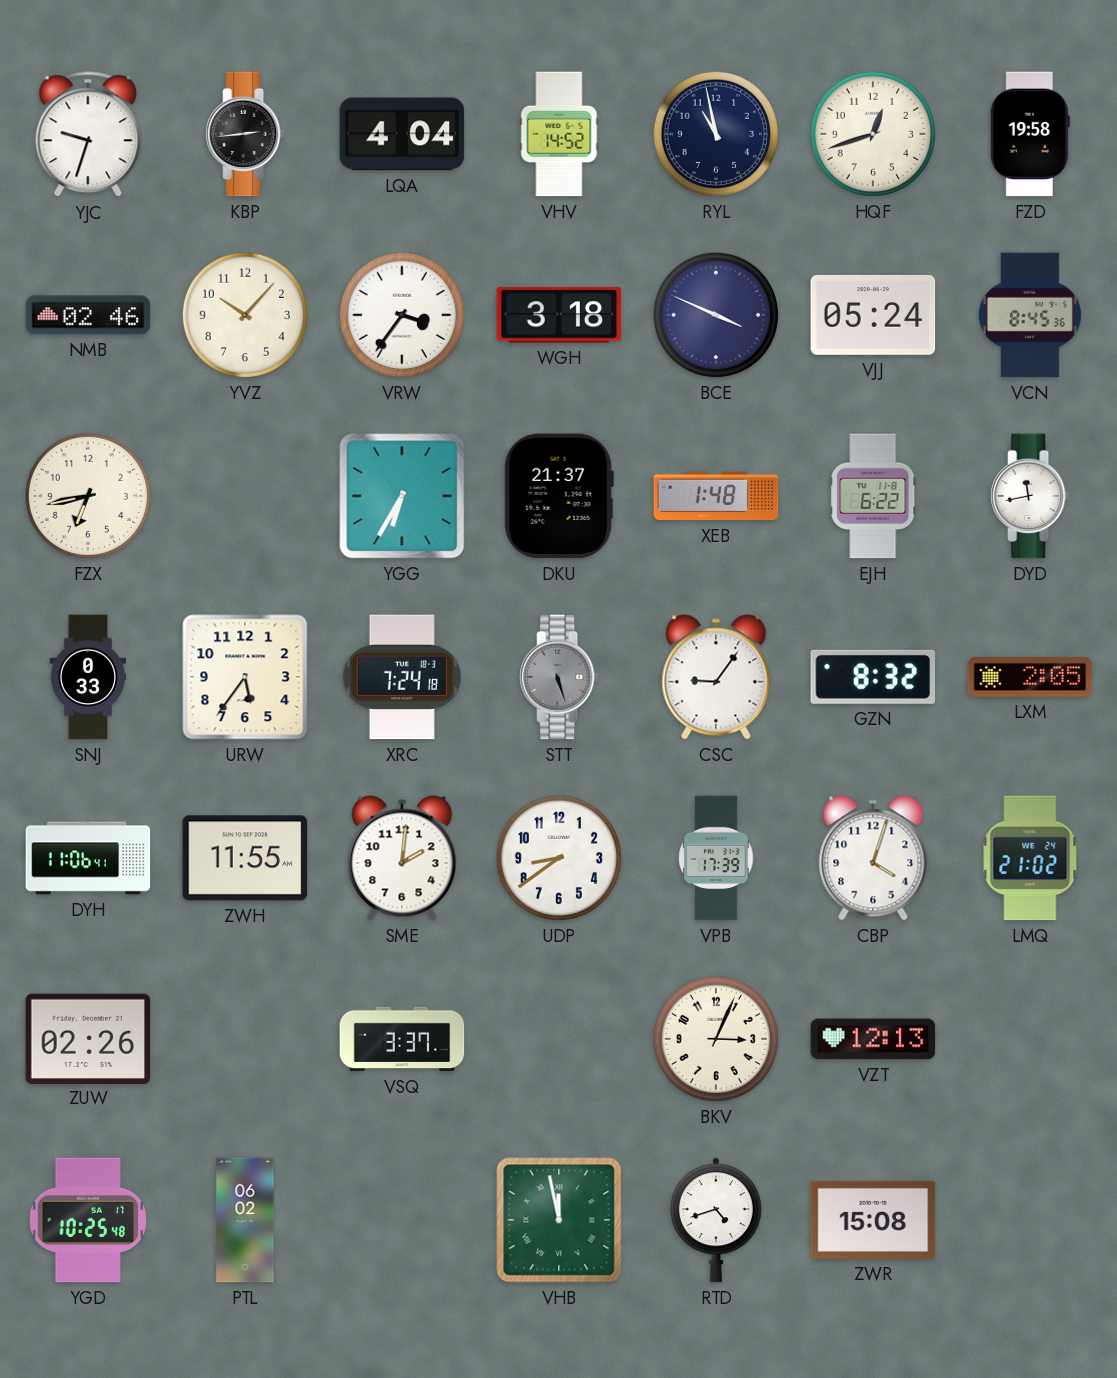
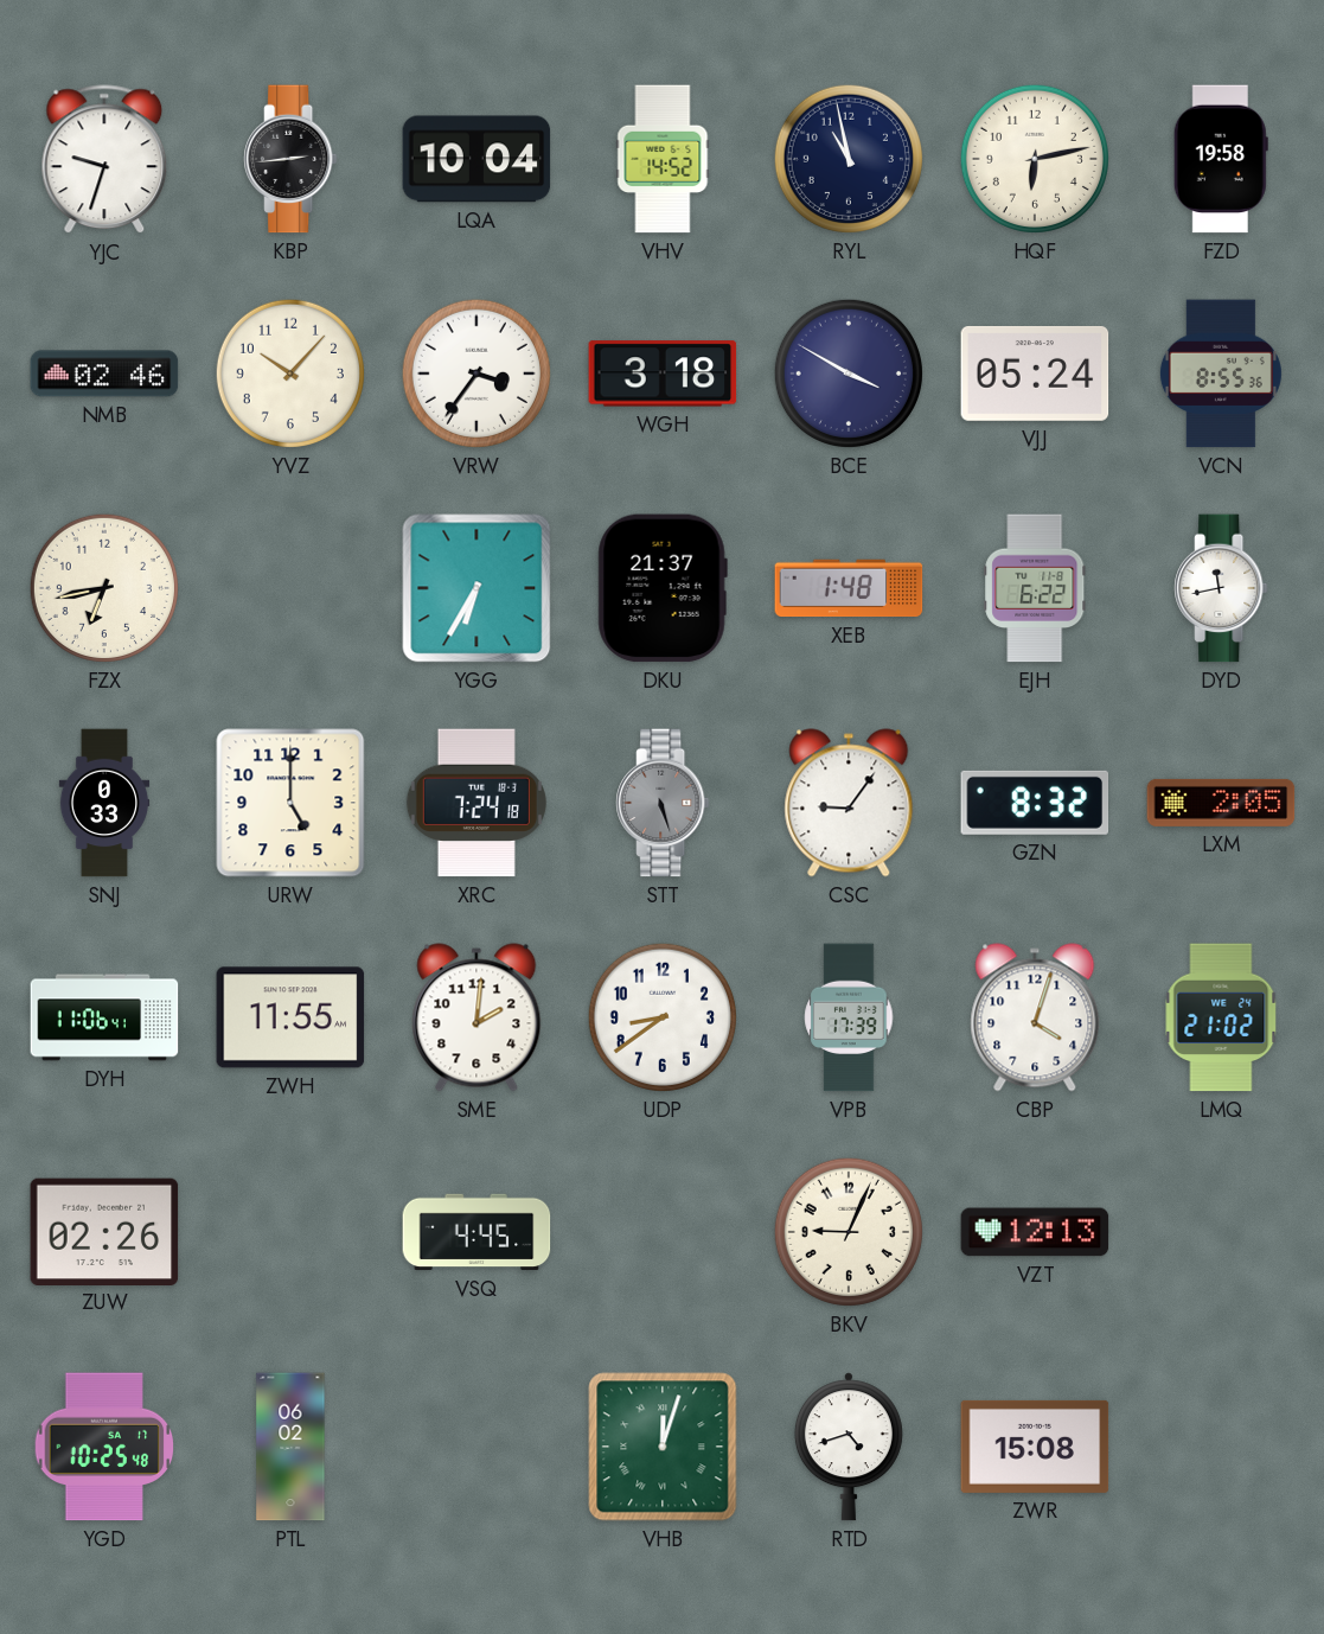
LQA: 4:04 -> 10:04
HQF: 12:42 -> 6:13
BCE: 3:49 -> 3:50
VCN: 8:45 -> 8:55
URW: 5:36 -> 5:00
VSQ: 3:37 -> 4:45
BKV: 3:04 -> 9:04
VHB: 11:58 -> 12:03
